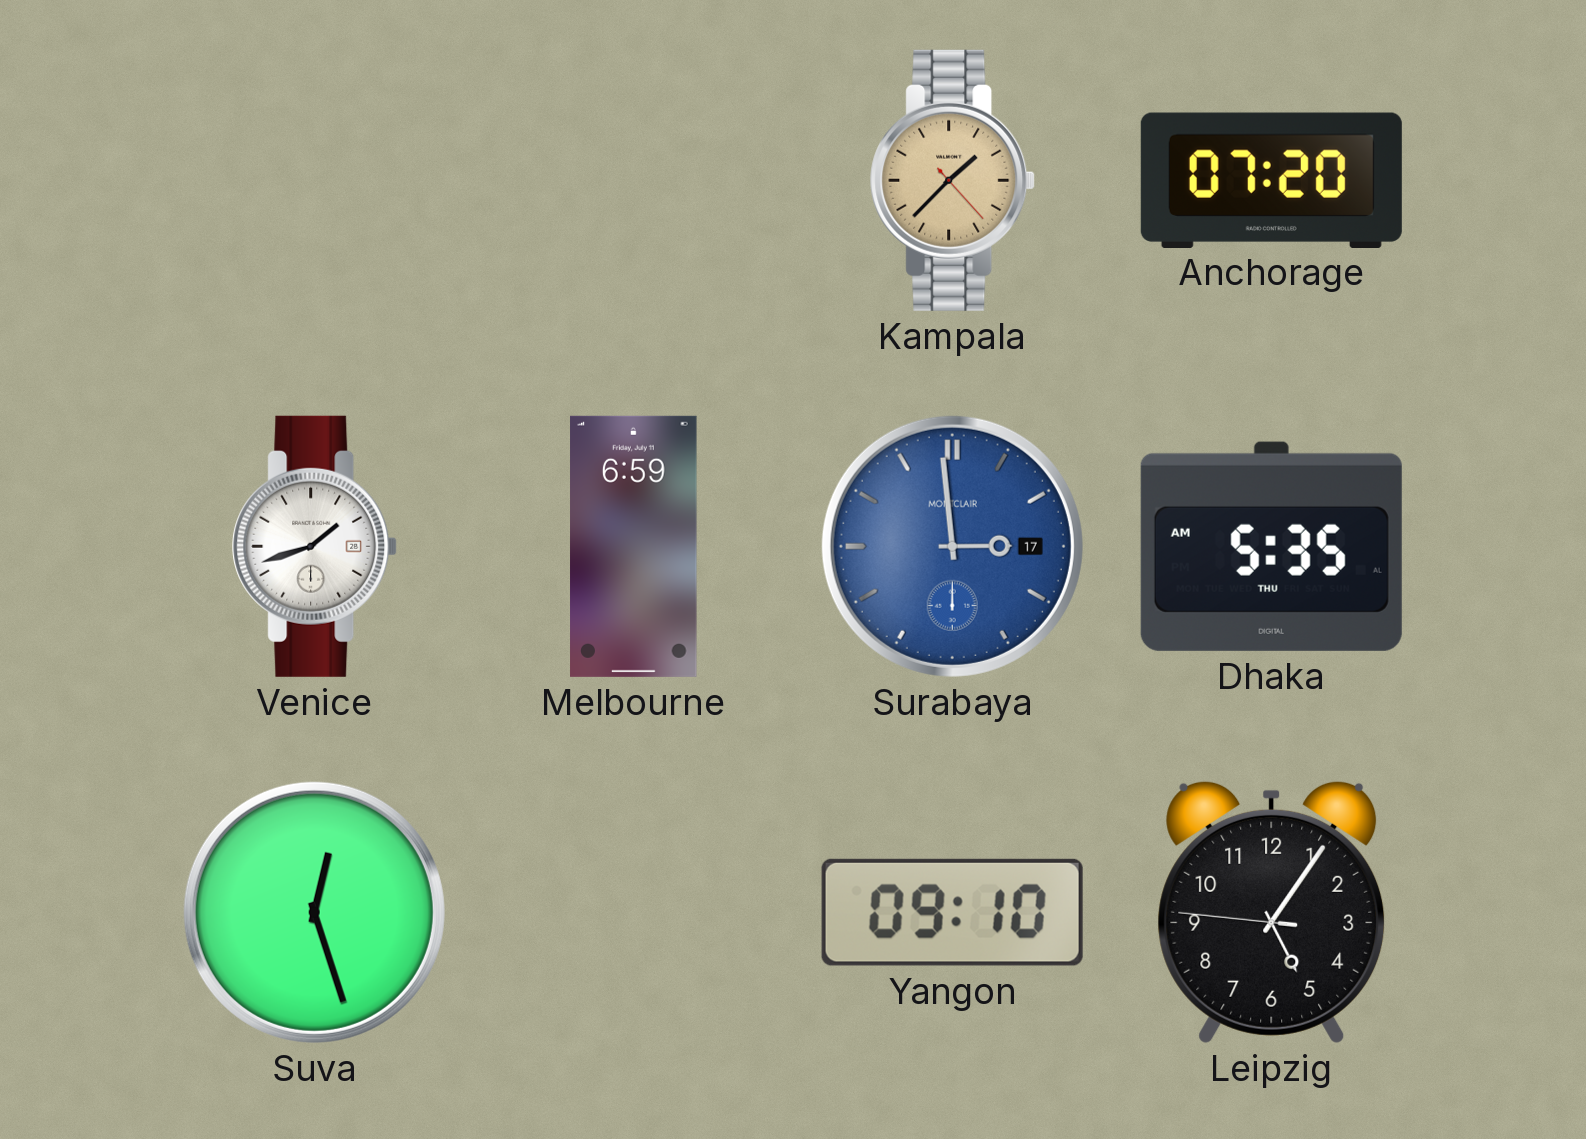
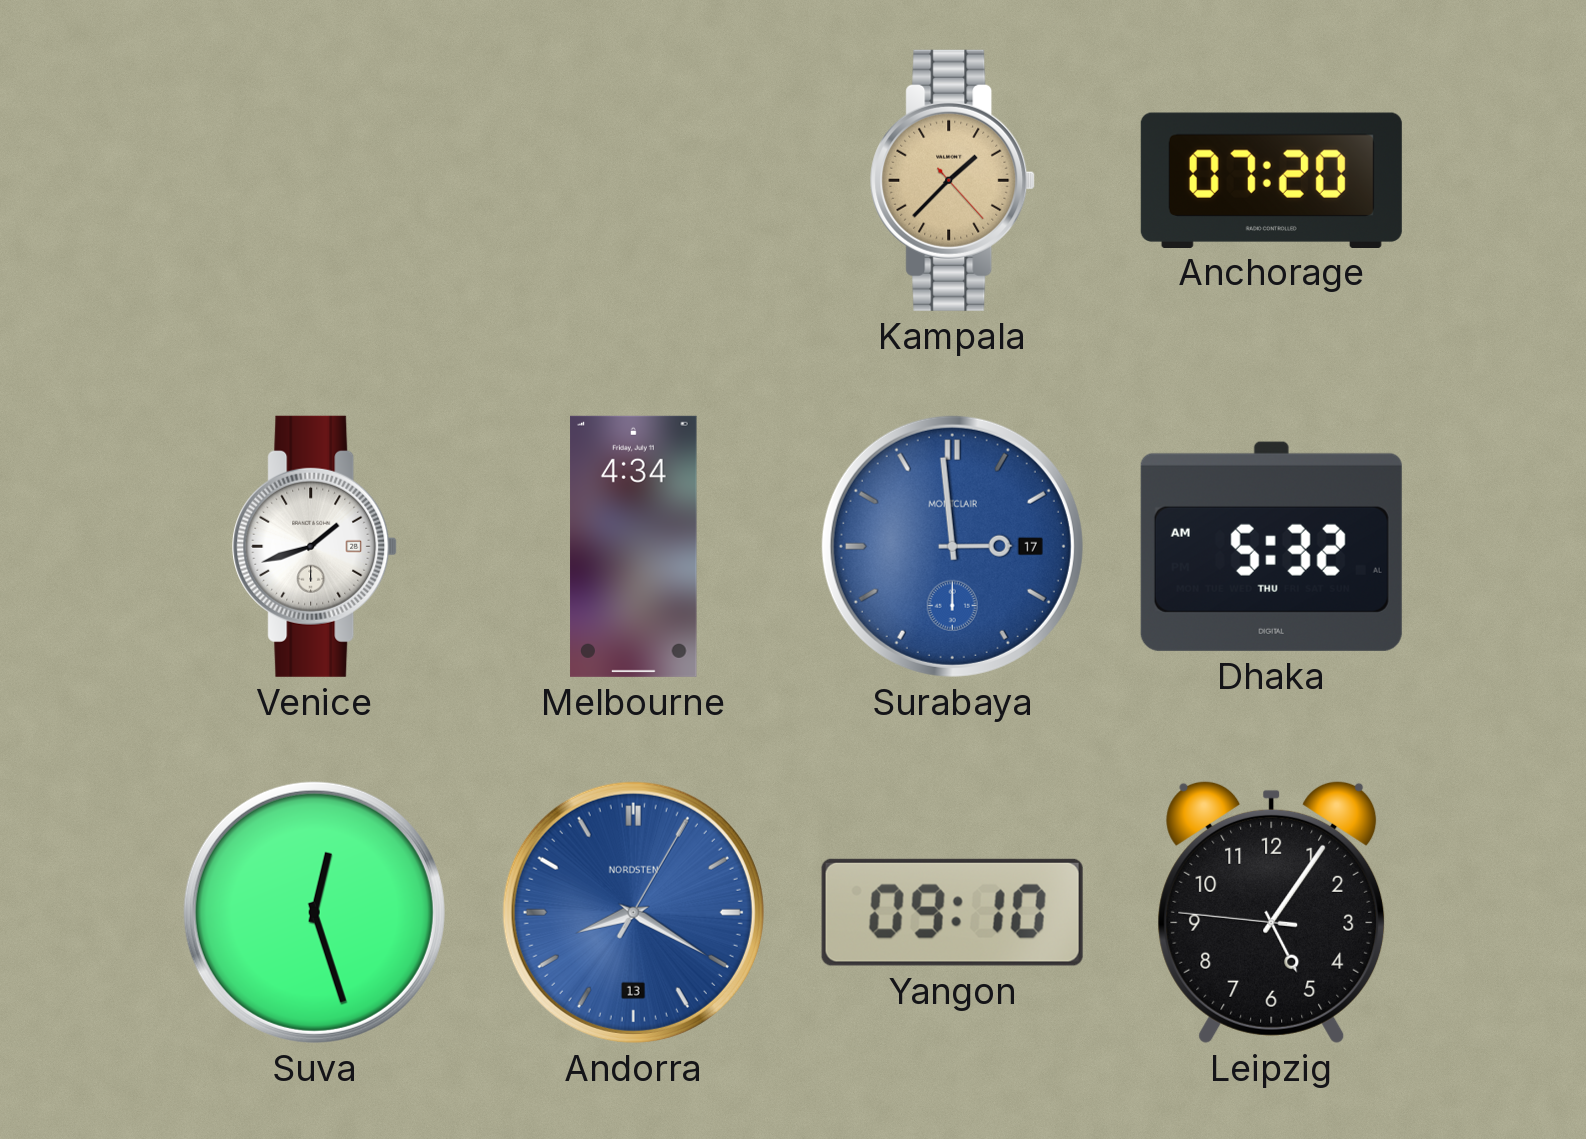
Melbourne: 6:59 -> 4:34
Dhaka: 5:35 -> 5:32
Andorra: none -> 8:20
